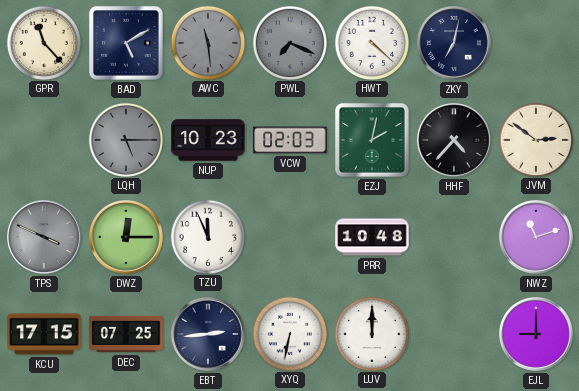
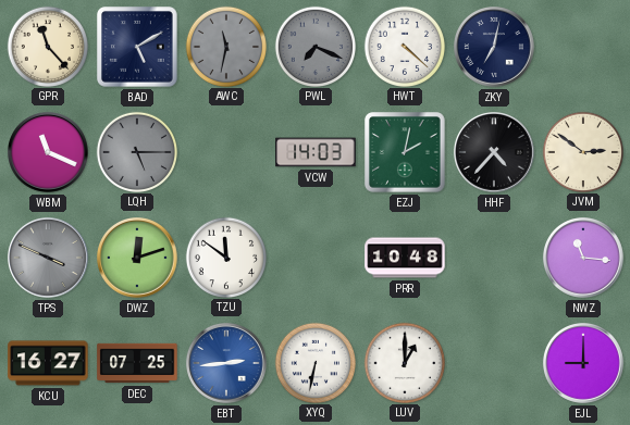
AWC: 11:29 -> 11:32
WBM: none -> 11:19
NUP: 10:23 -> none
VCW: 02:03 -> 14:03
DWZ: 12:15 -> 12:12
TZU: 11:56 -> 11:51
NWZ: 11:12 -> 11:16
KCU: 17:15 -> 16:27
EBT dial: navy -> blue
LUV: 12:00 -> 1:00
